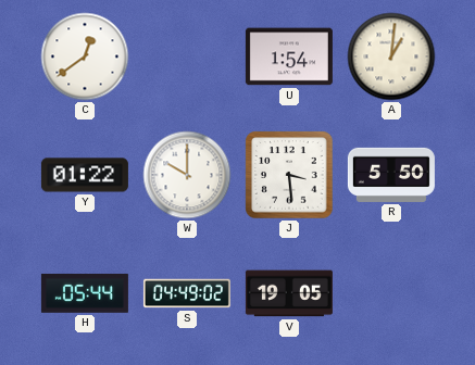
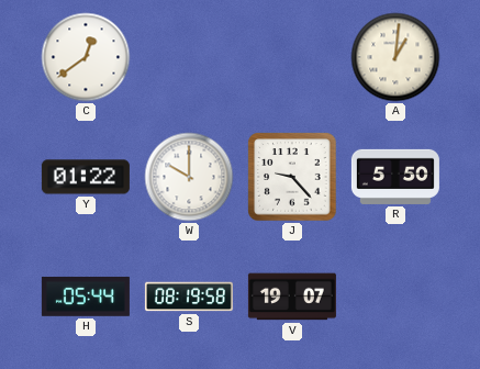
U: 1:54 -> none
J: 3:29 -> 9:23
S: 04:49 -> 08:19
V: 19:05 -> 19:07
